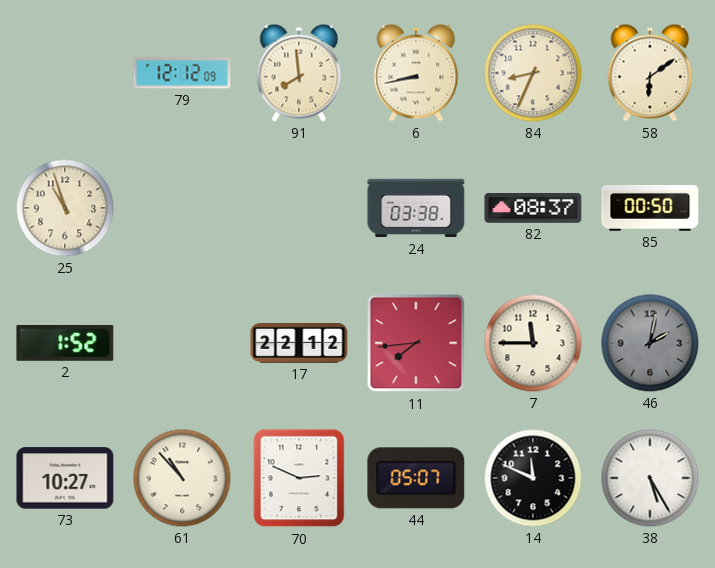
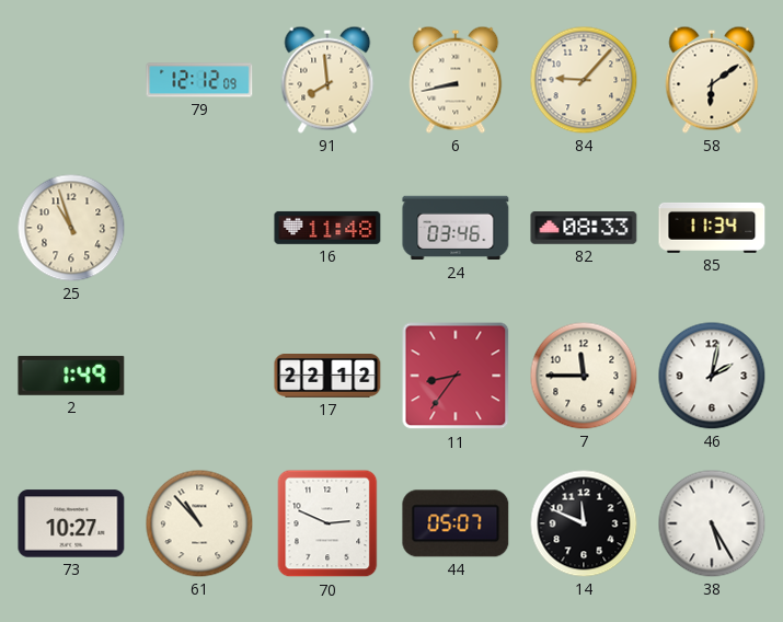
84: 8:34 -> 9:07
16: none -> 11:48
24: 03:38 -> 03:46
82: 08:37 -> 08:33
85: 00:50 -> 11:34
2: 1:52 -> 1:49
11: 7:44 -> 8:36
46 dial: grey -> white
